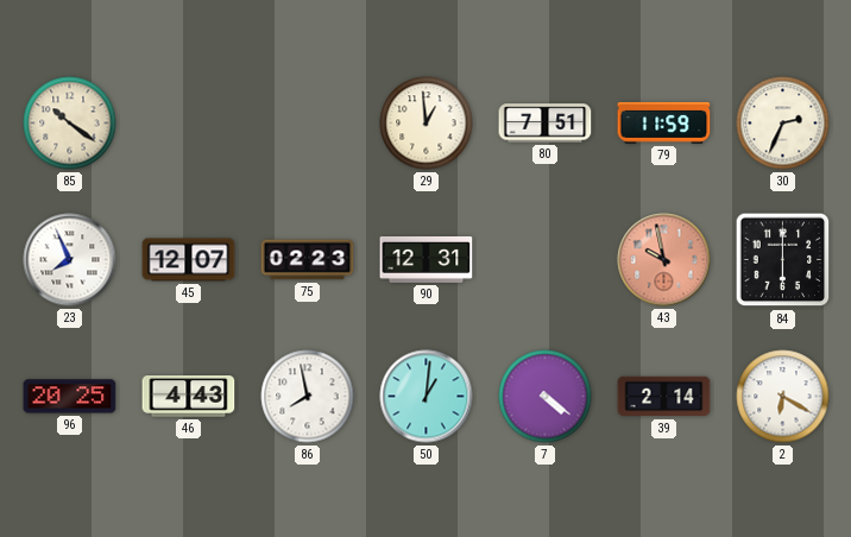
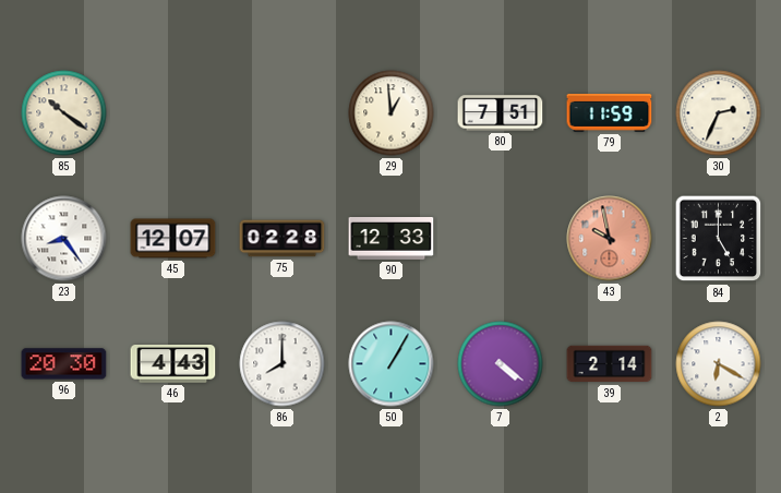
23: 7:56 -> 8:24
75: 02:23 -> 02:28
90: 12:31 -> 12:33
84: 6:00 -> 5:00
96: 20:25 -> 20:30
86: 7:58 -> 8:00
50: 1:01 -> 1:05
